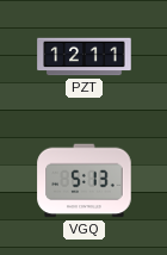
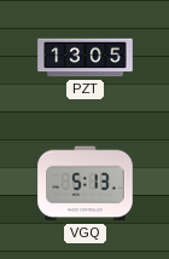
PZT: 12:11 -> 13:05
